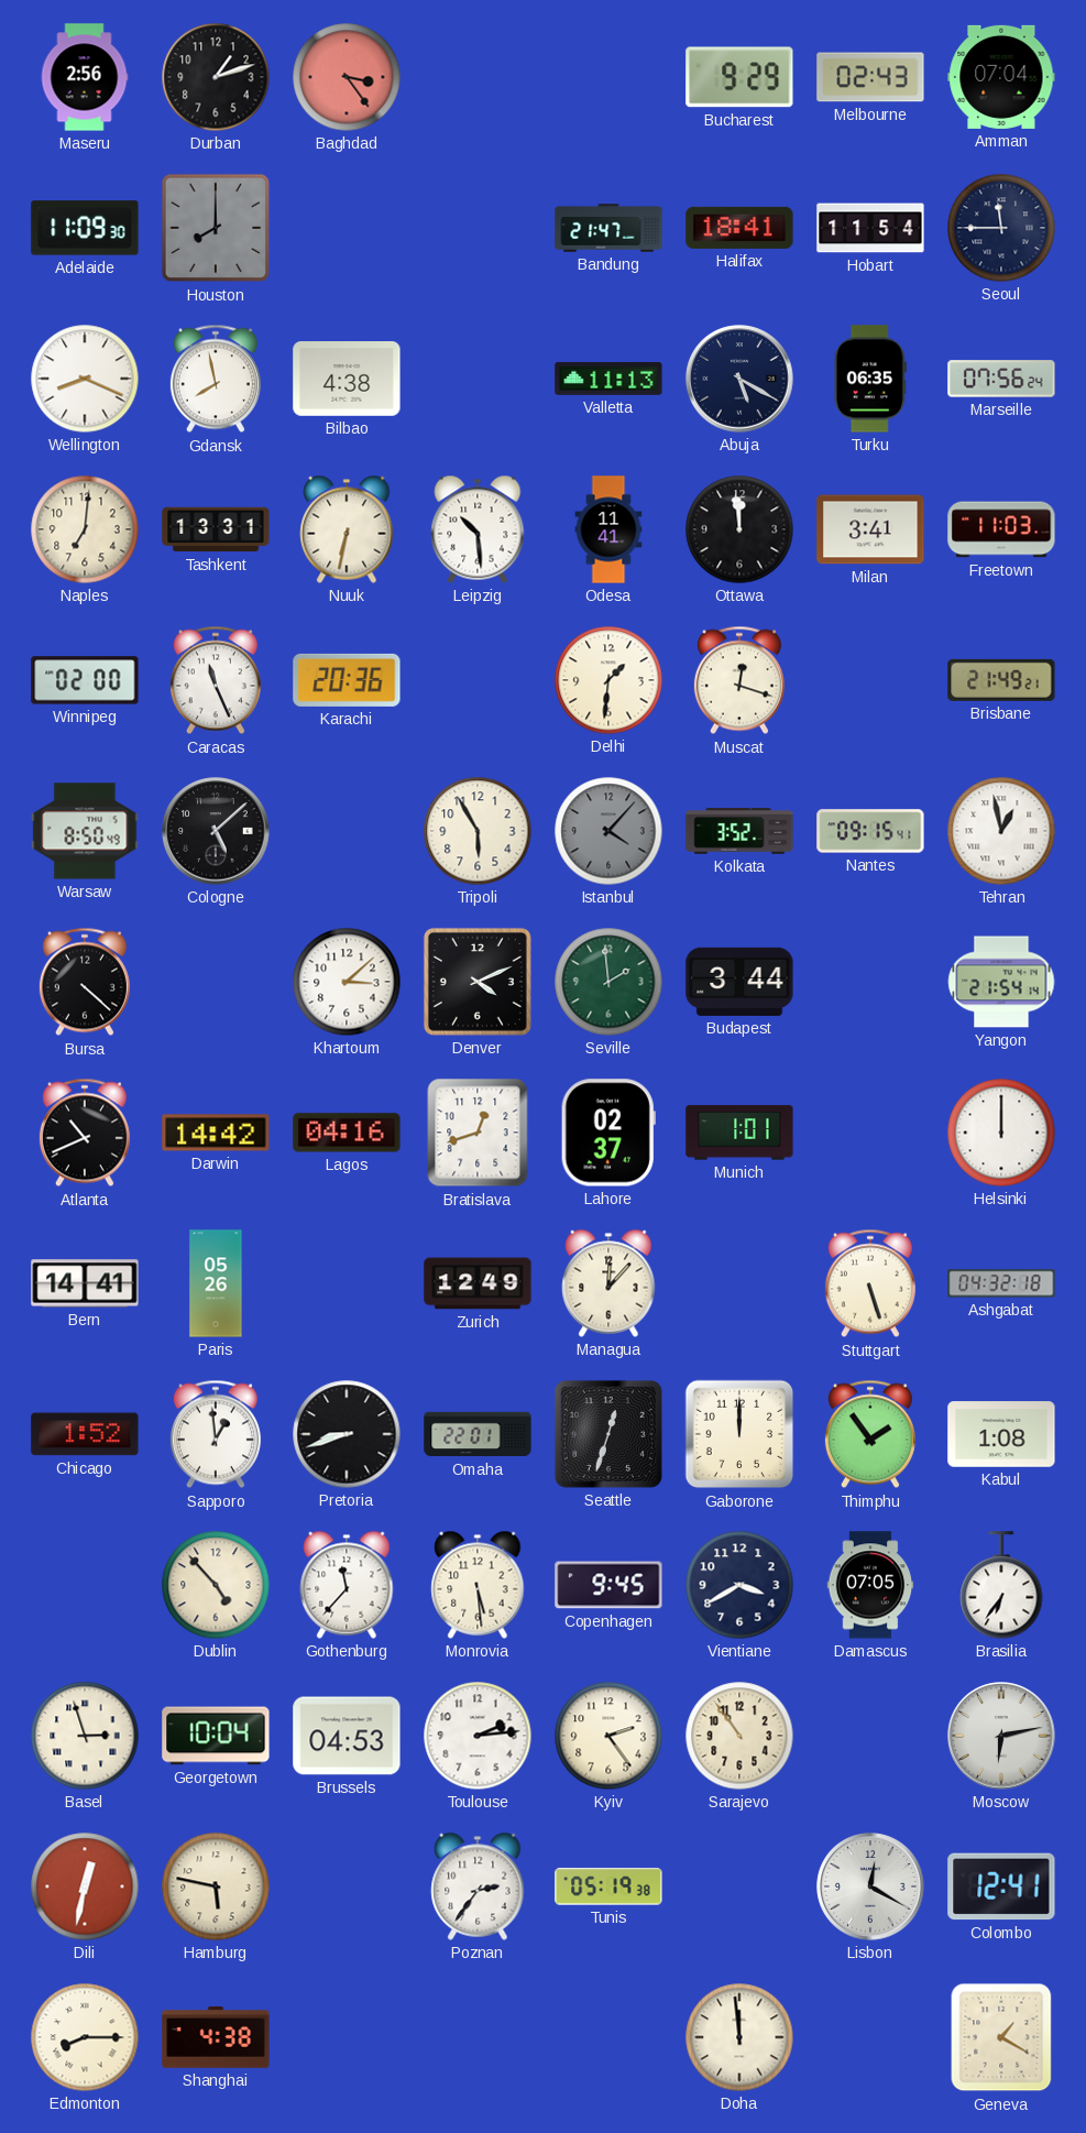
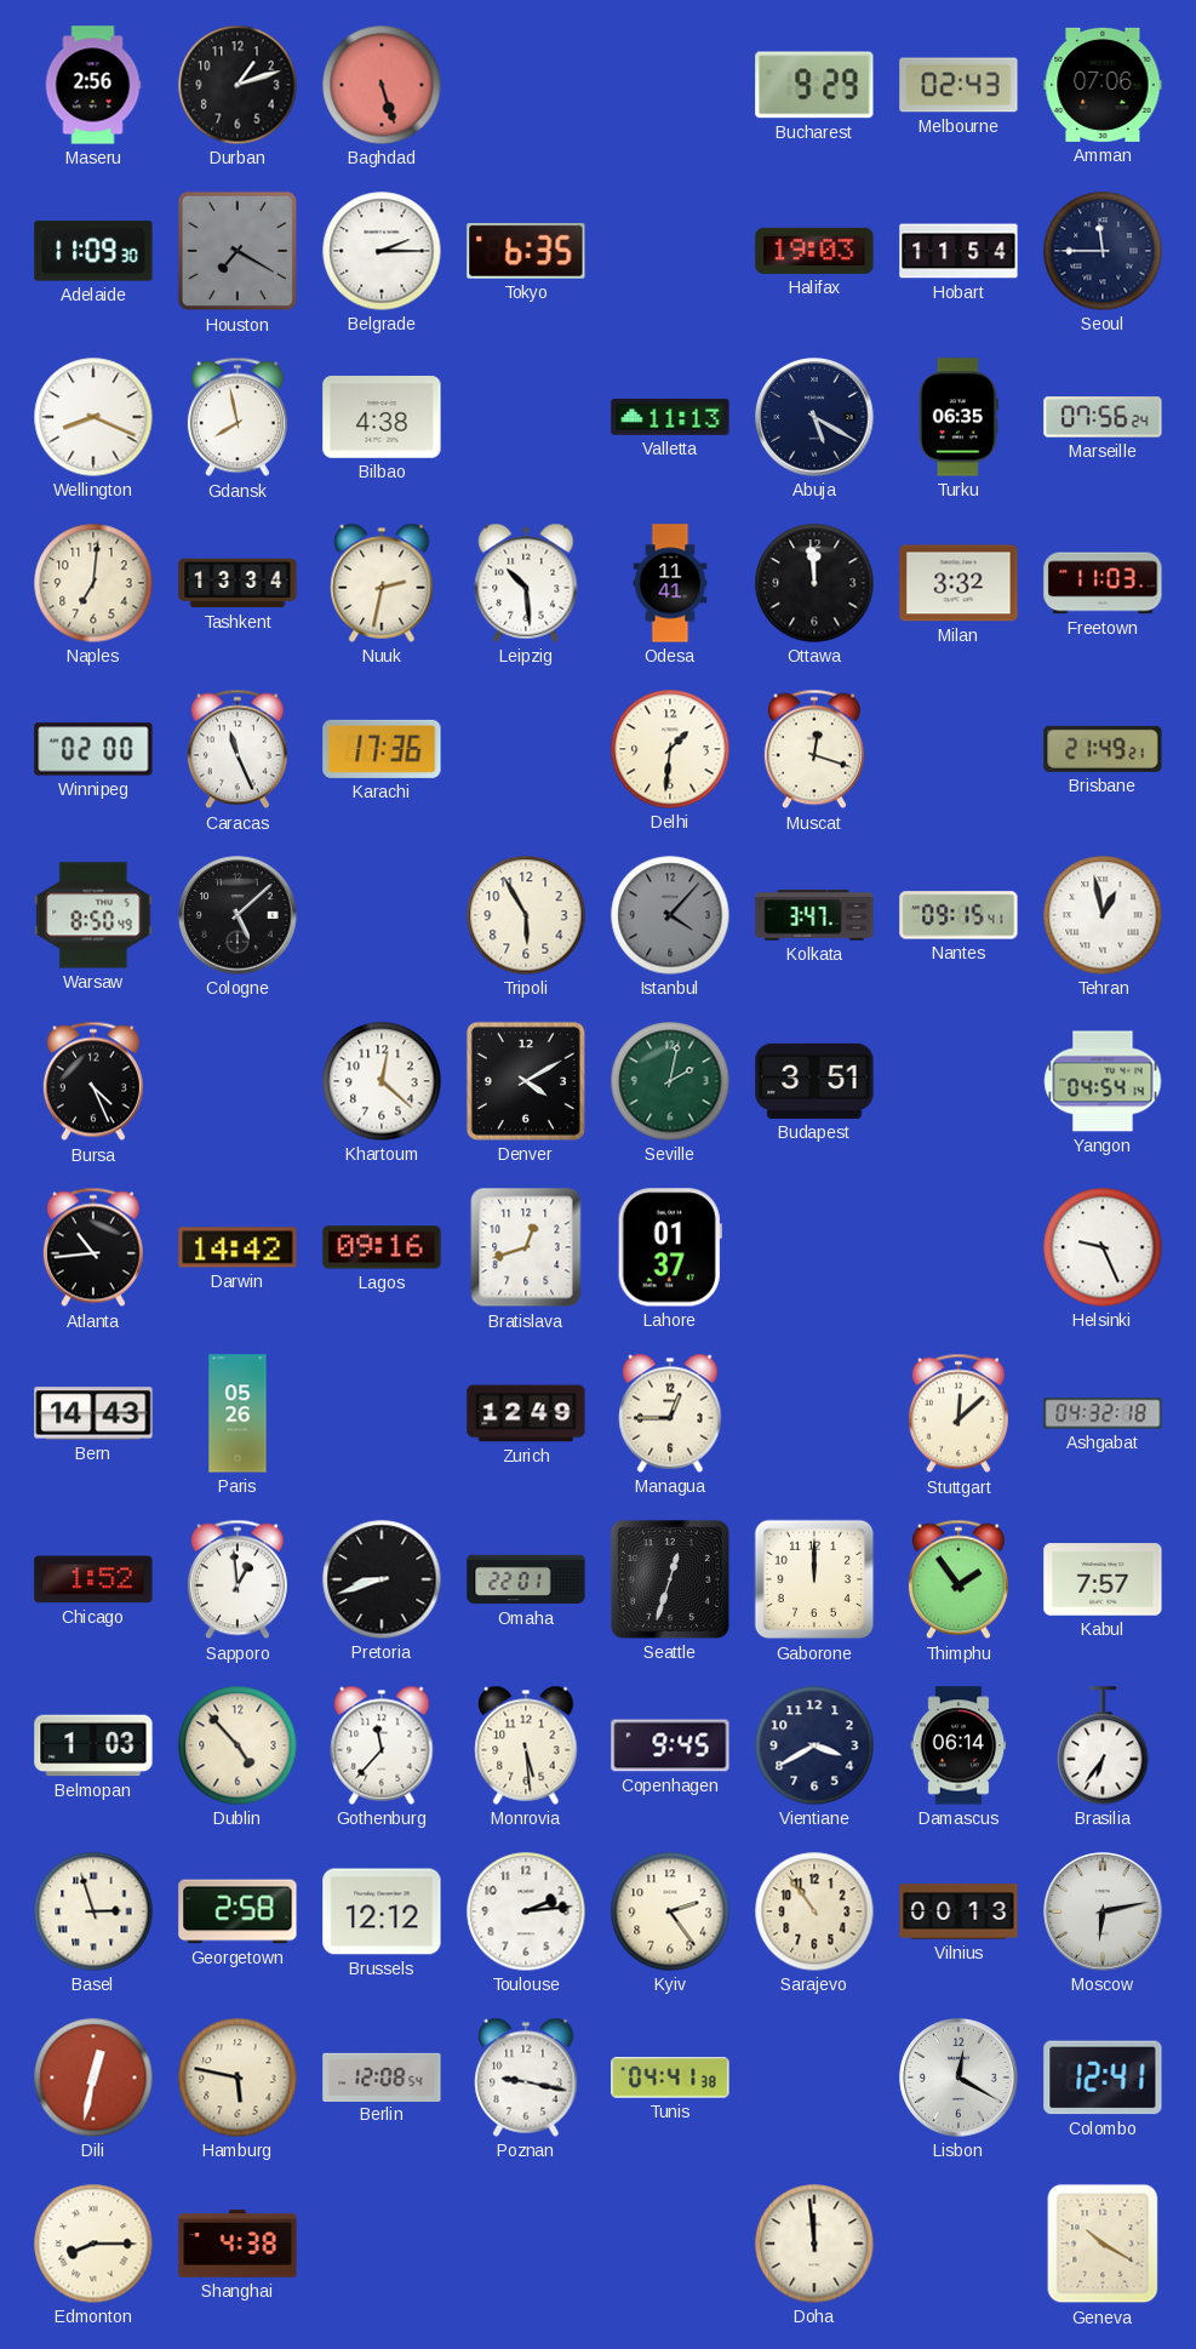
Baghdad: 3:24 -> 5:27
Amman: 07:04 -> 07:06
Houston: 8:00 -> 7:20
Belgrade: none -> 2:15
Tokyo: none -> 6:35
Bandung: 21:47 -> none
Halifax: 18:41 -> 19:03
Tashkent: 13:31 -> 13:34
Nuuk: 6:32 -> 2:32
Milan: 3:41 -> 3:32
Karachi: 20:36 -> 17:36
Kolkata: 3:52 -> 3:47
Bursa: 4:22 -> 4:26
Khartoum: 3:08 -> 12:22
Denver: 4:11 -> 4:10
Seville: 1:59 -> 2:02
Budapest: 3:44 -> 3:51
Yangon: 21:54 -> 04:54
Atlanta: 10:41 -> 10:44
Lagos: 04:16 -> 09:16
Lahore: 02:37 -> 01:37
Munich: 1:01 -> none
Helsinki: 12:00 -> 9:26
Bern: 14:41 -> 14:43
Managua: 12:07 -> 12:45
Stuttgart: 5:27 -> 12:08
Kabul: 1:08 -> 7:57
Belmopan: none -> 1:03
Damascus: 07:05 -> 06:14
Georgetown: 10:04 -> 2:58
Brussels: 04:53 -> 12:12
Vilnius: none -> 00:13
Berlin: none -> 12:08
Poznan: 2:36 -> 9:17
Tunis: 05:19 -> 04:41
Geneva: 1:20 -> 10:20
